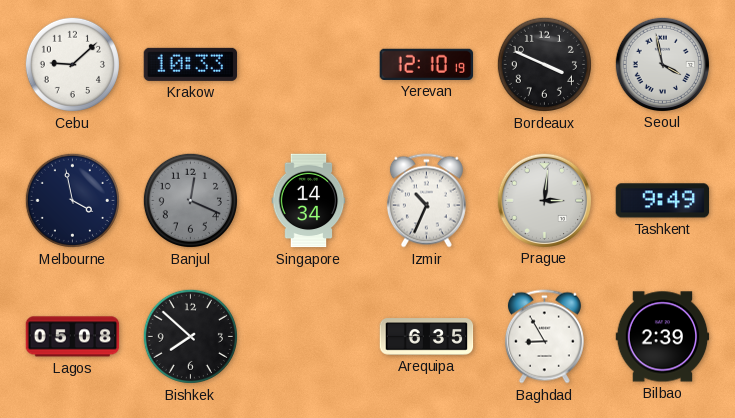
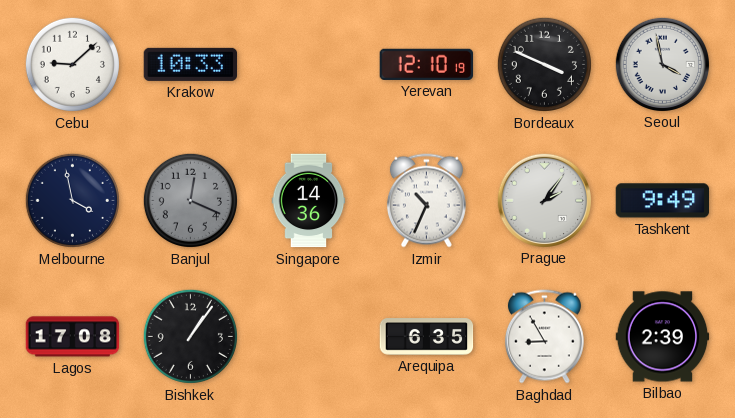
Singapore: 14:34 -> 14:36
Prague: 3:01 -> 2:06
Lagos: 05:08 -> 17:08
Bishkek: 7:52 -> 1:06
